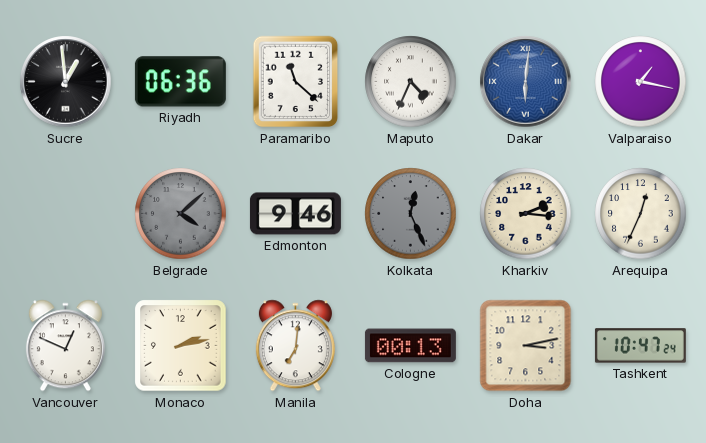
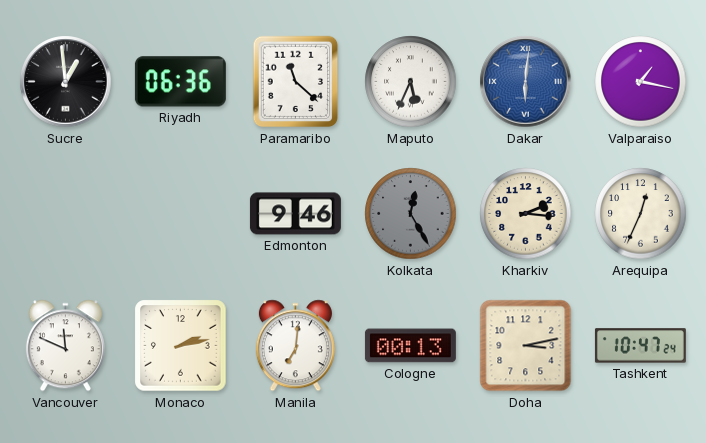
Maputo: 4:34 -> 5:34
Belgrade: 4:08 -> none
Kolkata: 12:26 -> 12:25
Vancouver: 12:49 -> 11:49
